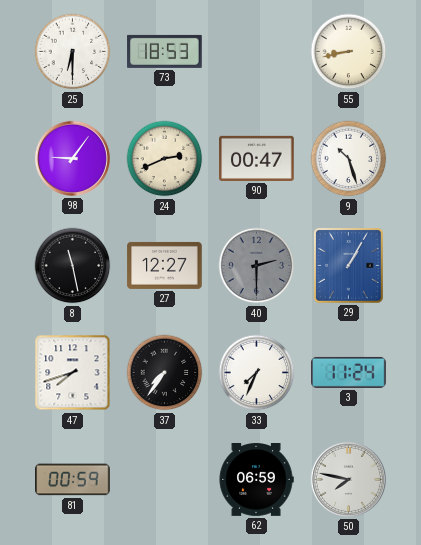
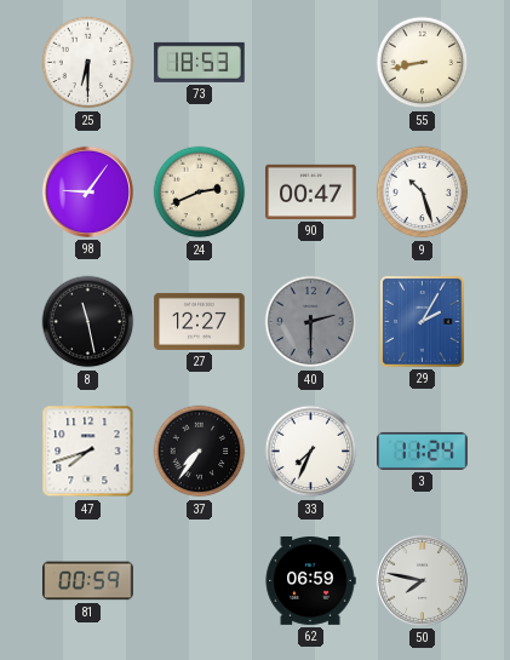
29: 1:05 -> 2:05
